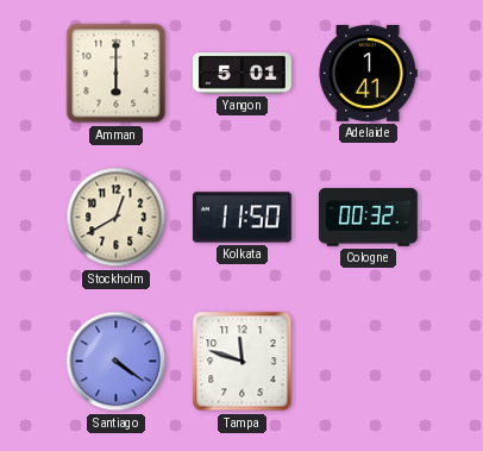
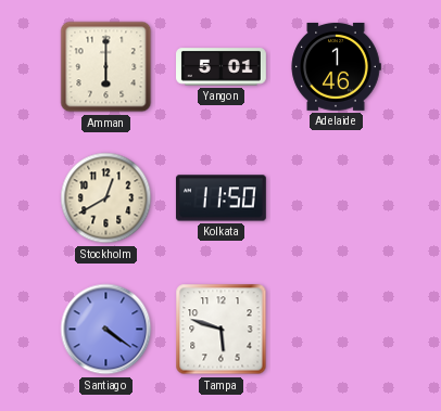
Adelaide: 1:41 -> 1:46
Cologne: 00:32 -> none
Tampa: 11:48 -> 5:48
